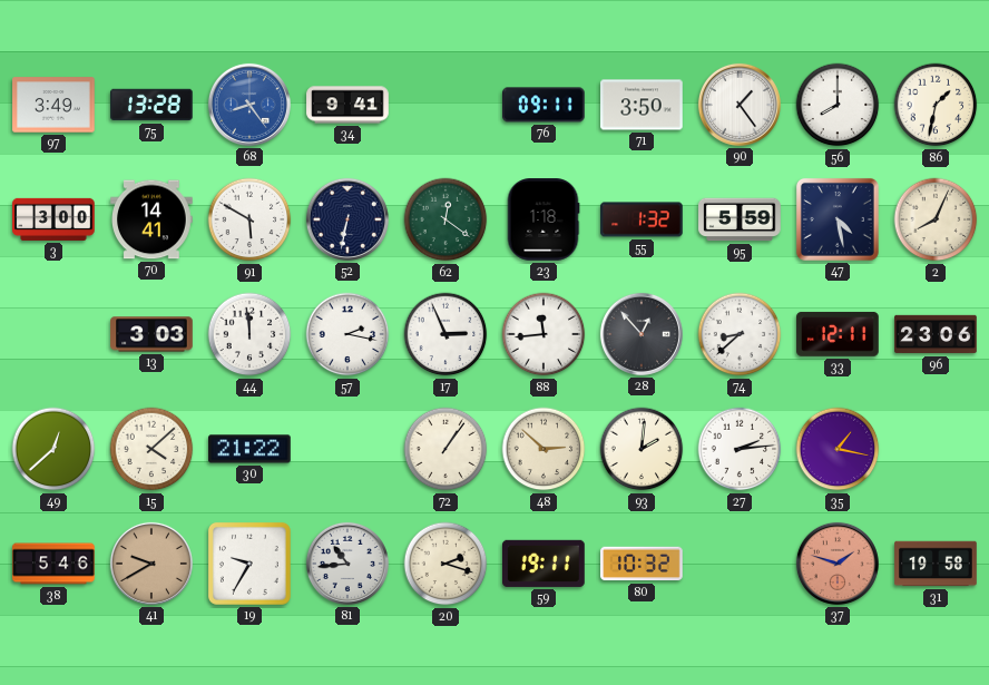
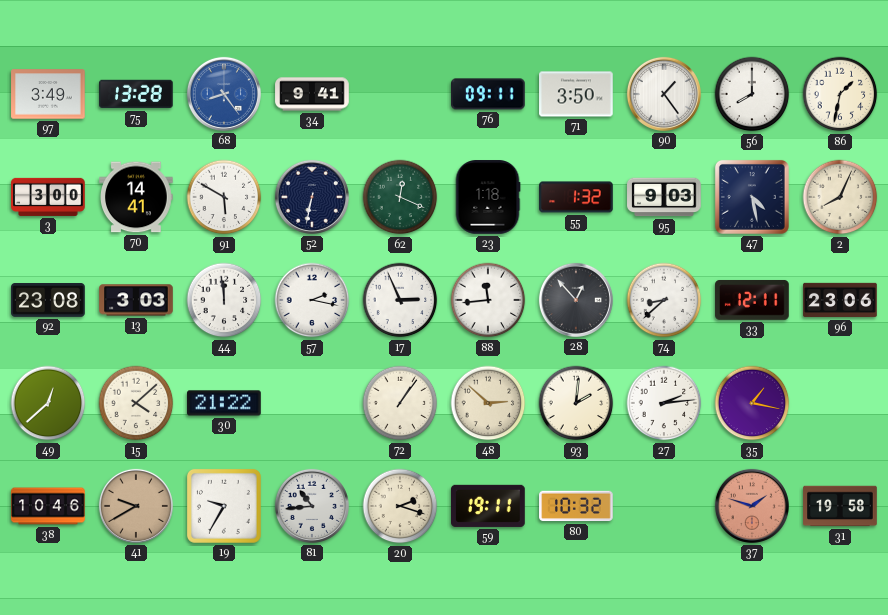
62: 12:21 -> 12:19
95: 5:59 -> 9:03
92: none -> 23:08
38: 5:46 -> 10:46
